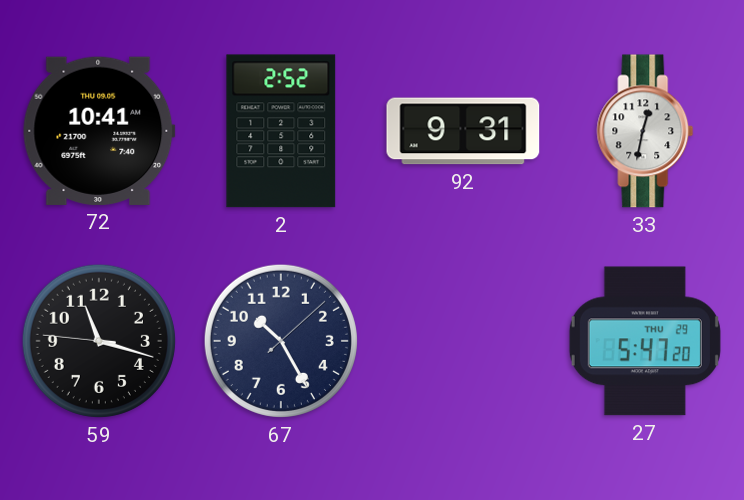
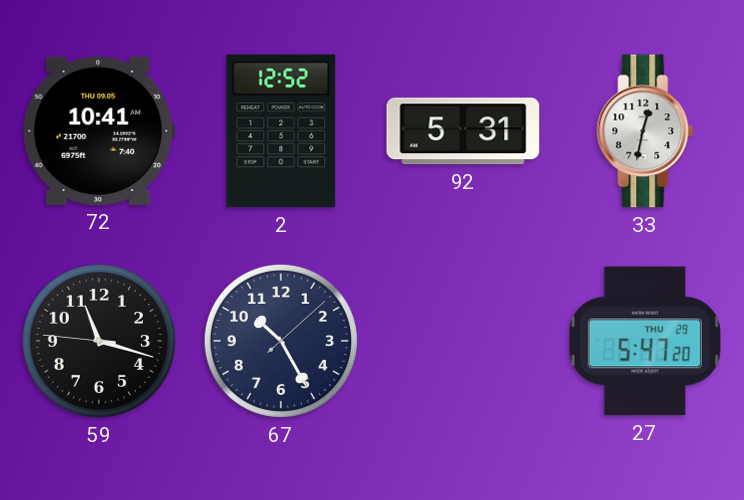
2: 2:52 -> 12:52
92: 9:31 -> 5:31
